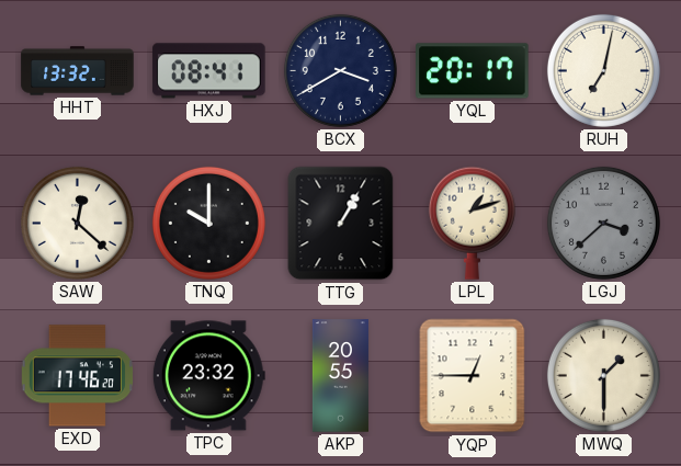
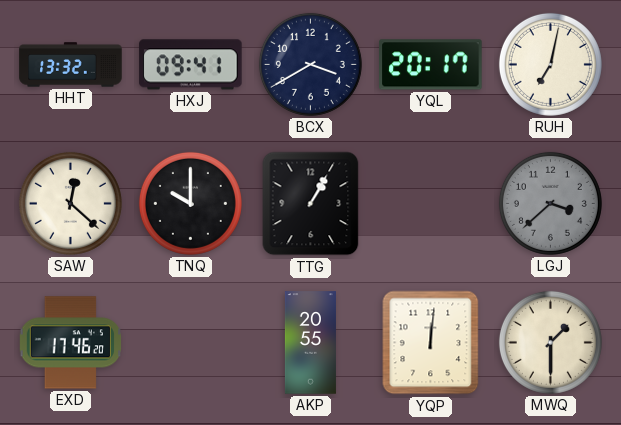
HXJ: 08:41 -> 09:41
LPL: 1:12 -> none
TPC: 23:32 -> none
YQP: 12:45 -> 12:01
